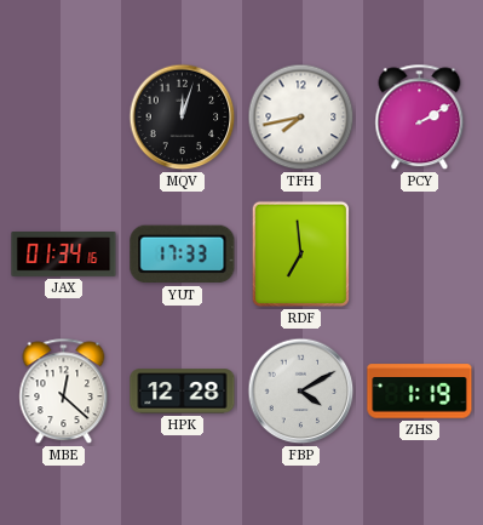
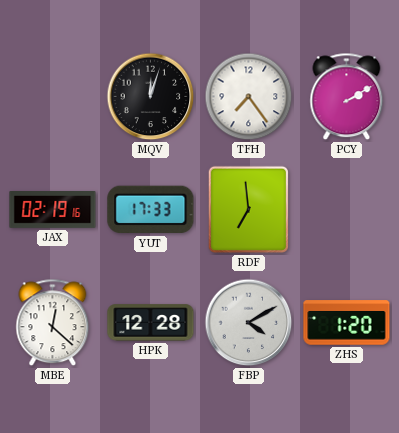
TFH: 7:43 -> 7:24
JAX: 01:34 -> 02:19
ZHS: 1:19 -> 1:20
